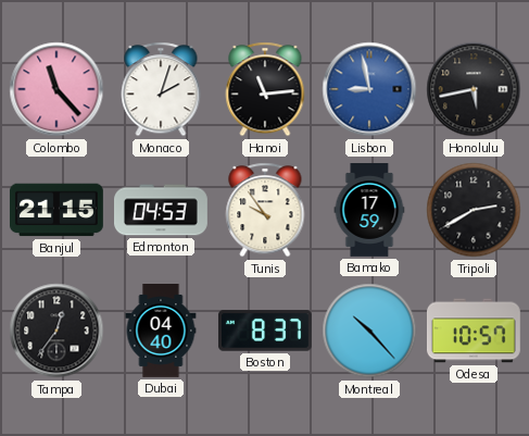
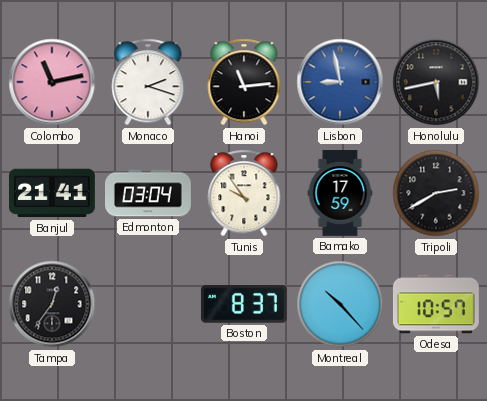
Colombo: 11:23 -> 11:13
Monaco: 2:03 -> 2:18
Banjul: 21:15 -> 21:41
Edmonton: 04:53 -> 03:04
Dubai: 04:40 -> none
